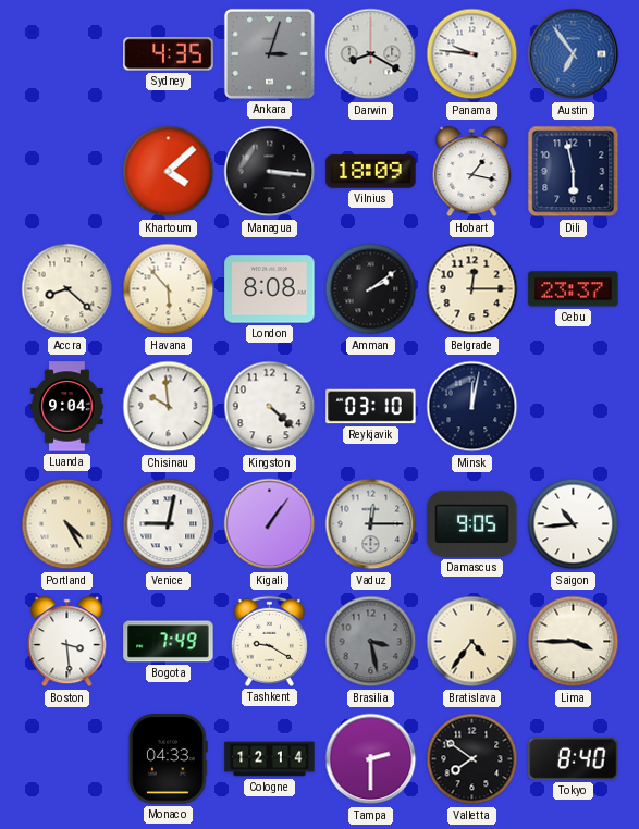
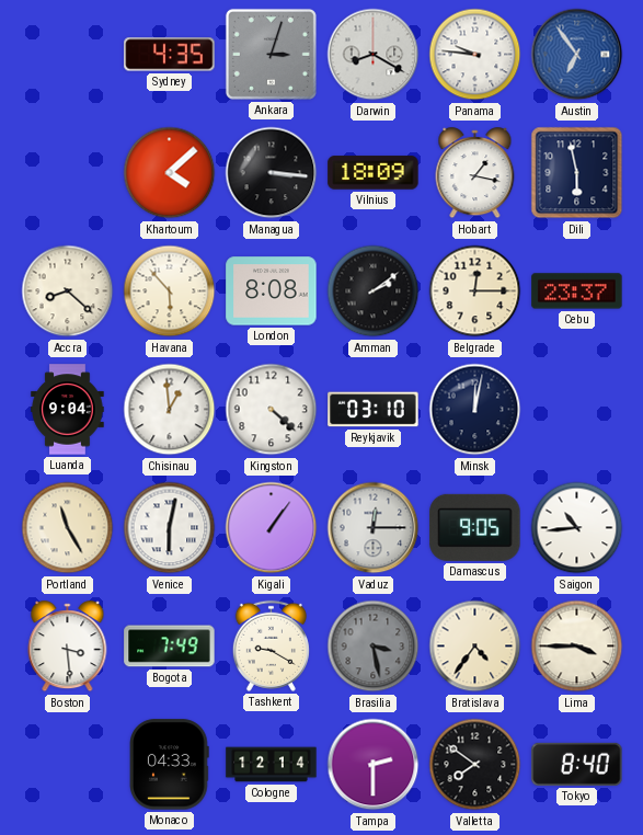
Chisinau: 9:59 -> 12:59
Portland: 4:25 -> 11:25
Venice: 9:02 -> 6:02
